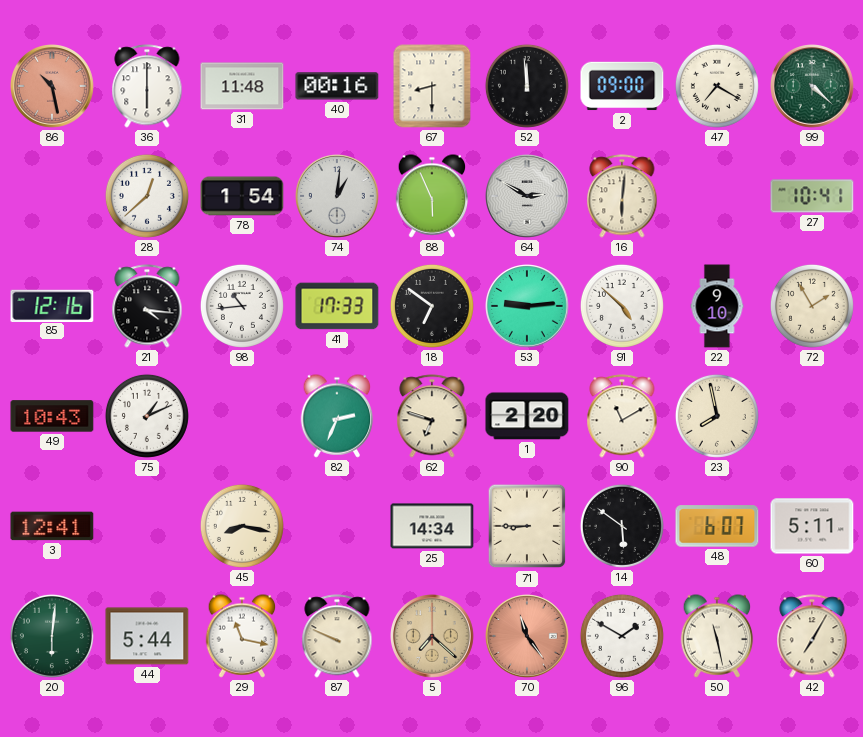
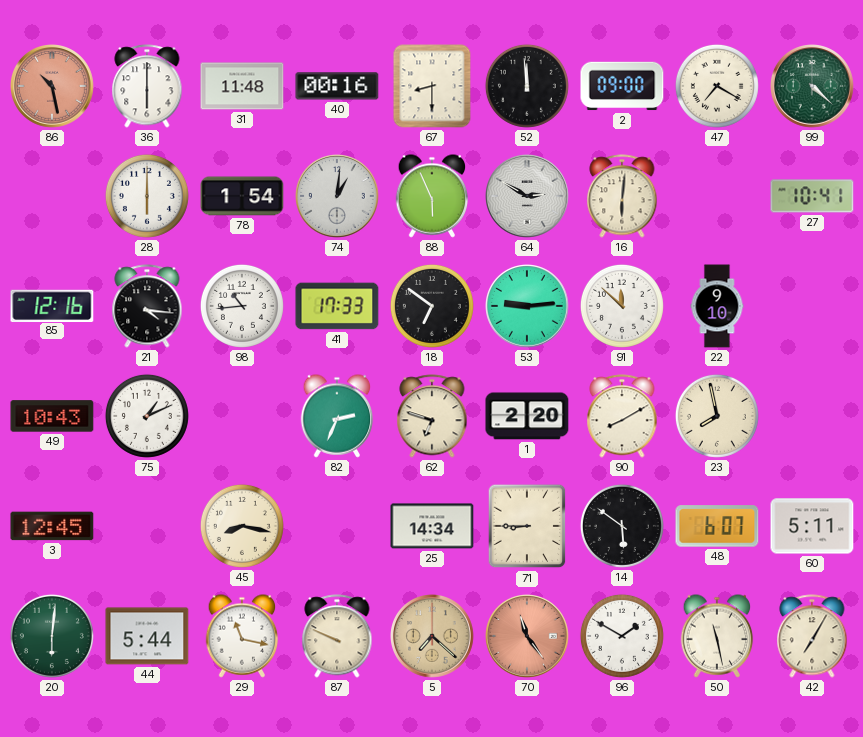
28: 12:38 -> 6:00
91: 4:52 -> 11:52
72: 1:55 -> none
90: 11:10 -> 8:10
3: 12:41 -> 12:45
